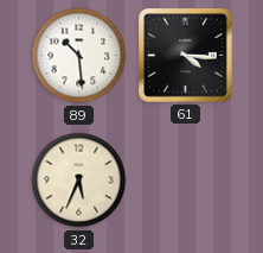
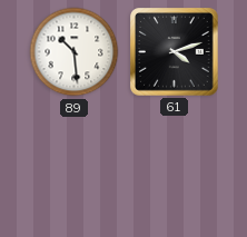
61: 4:16 -> 4:12
32: 5:34 -> none
